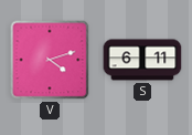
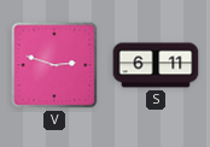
V: 4:12 -> 2:48
